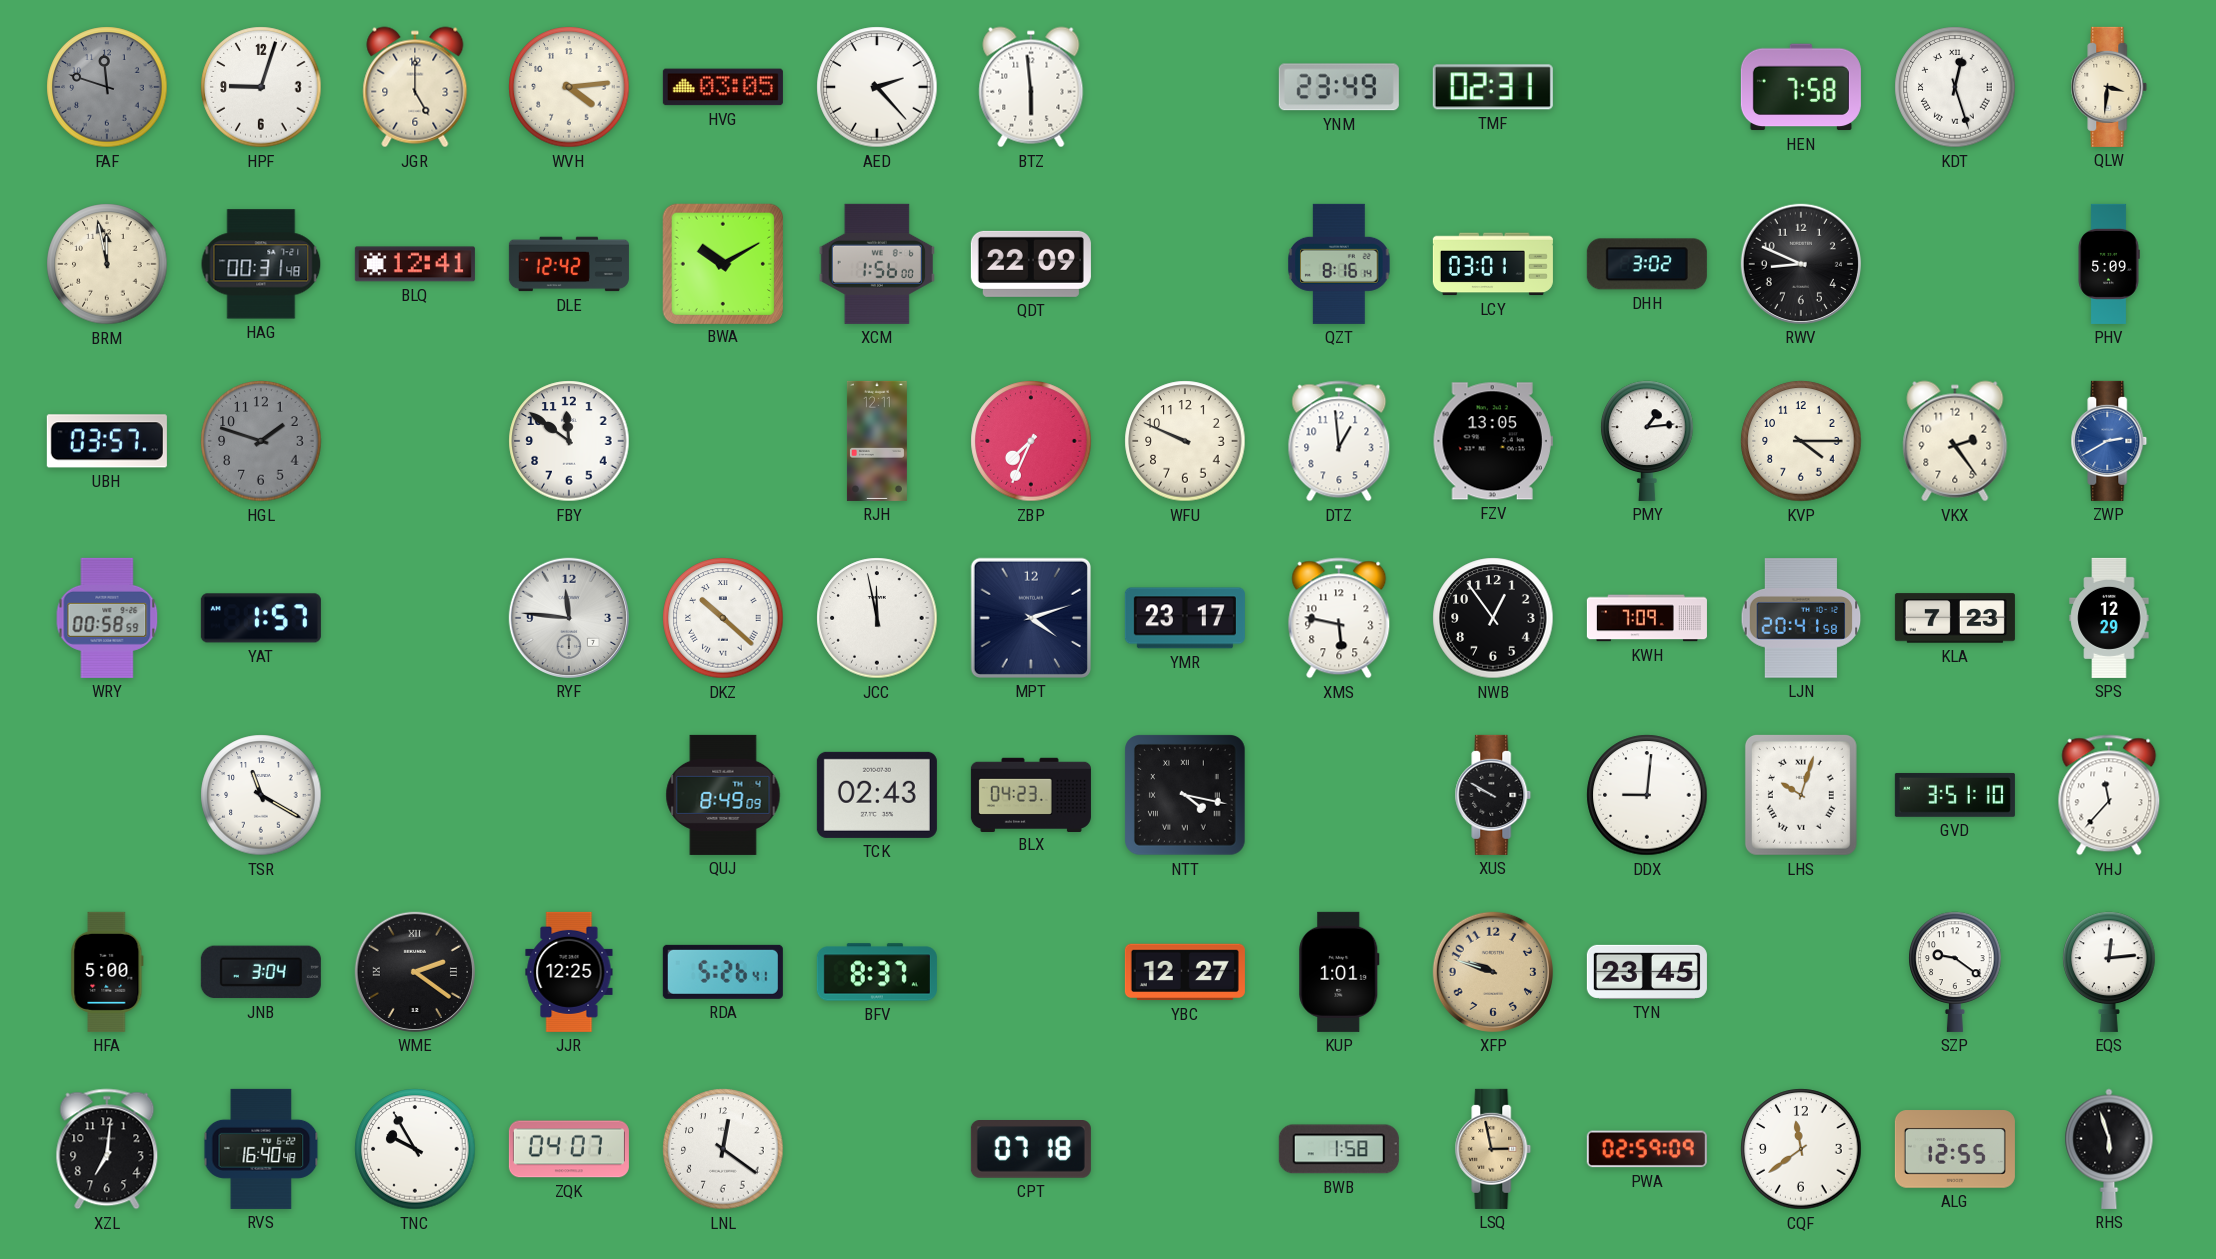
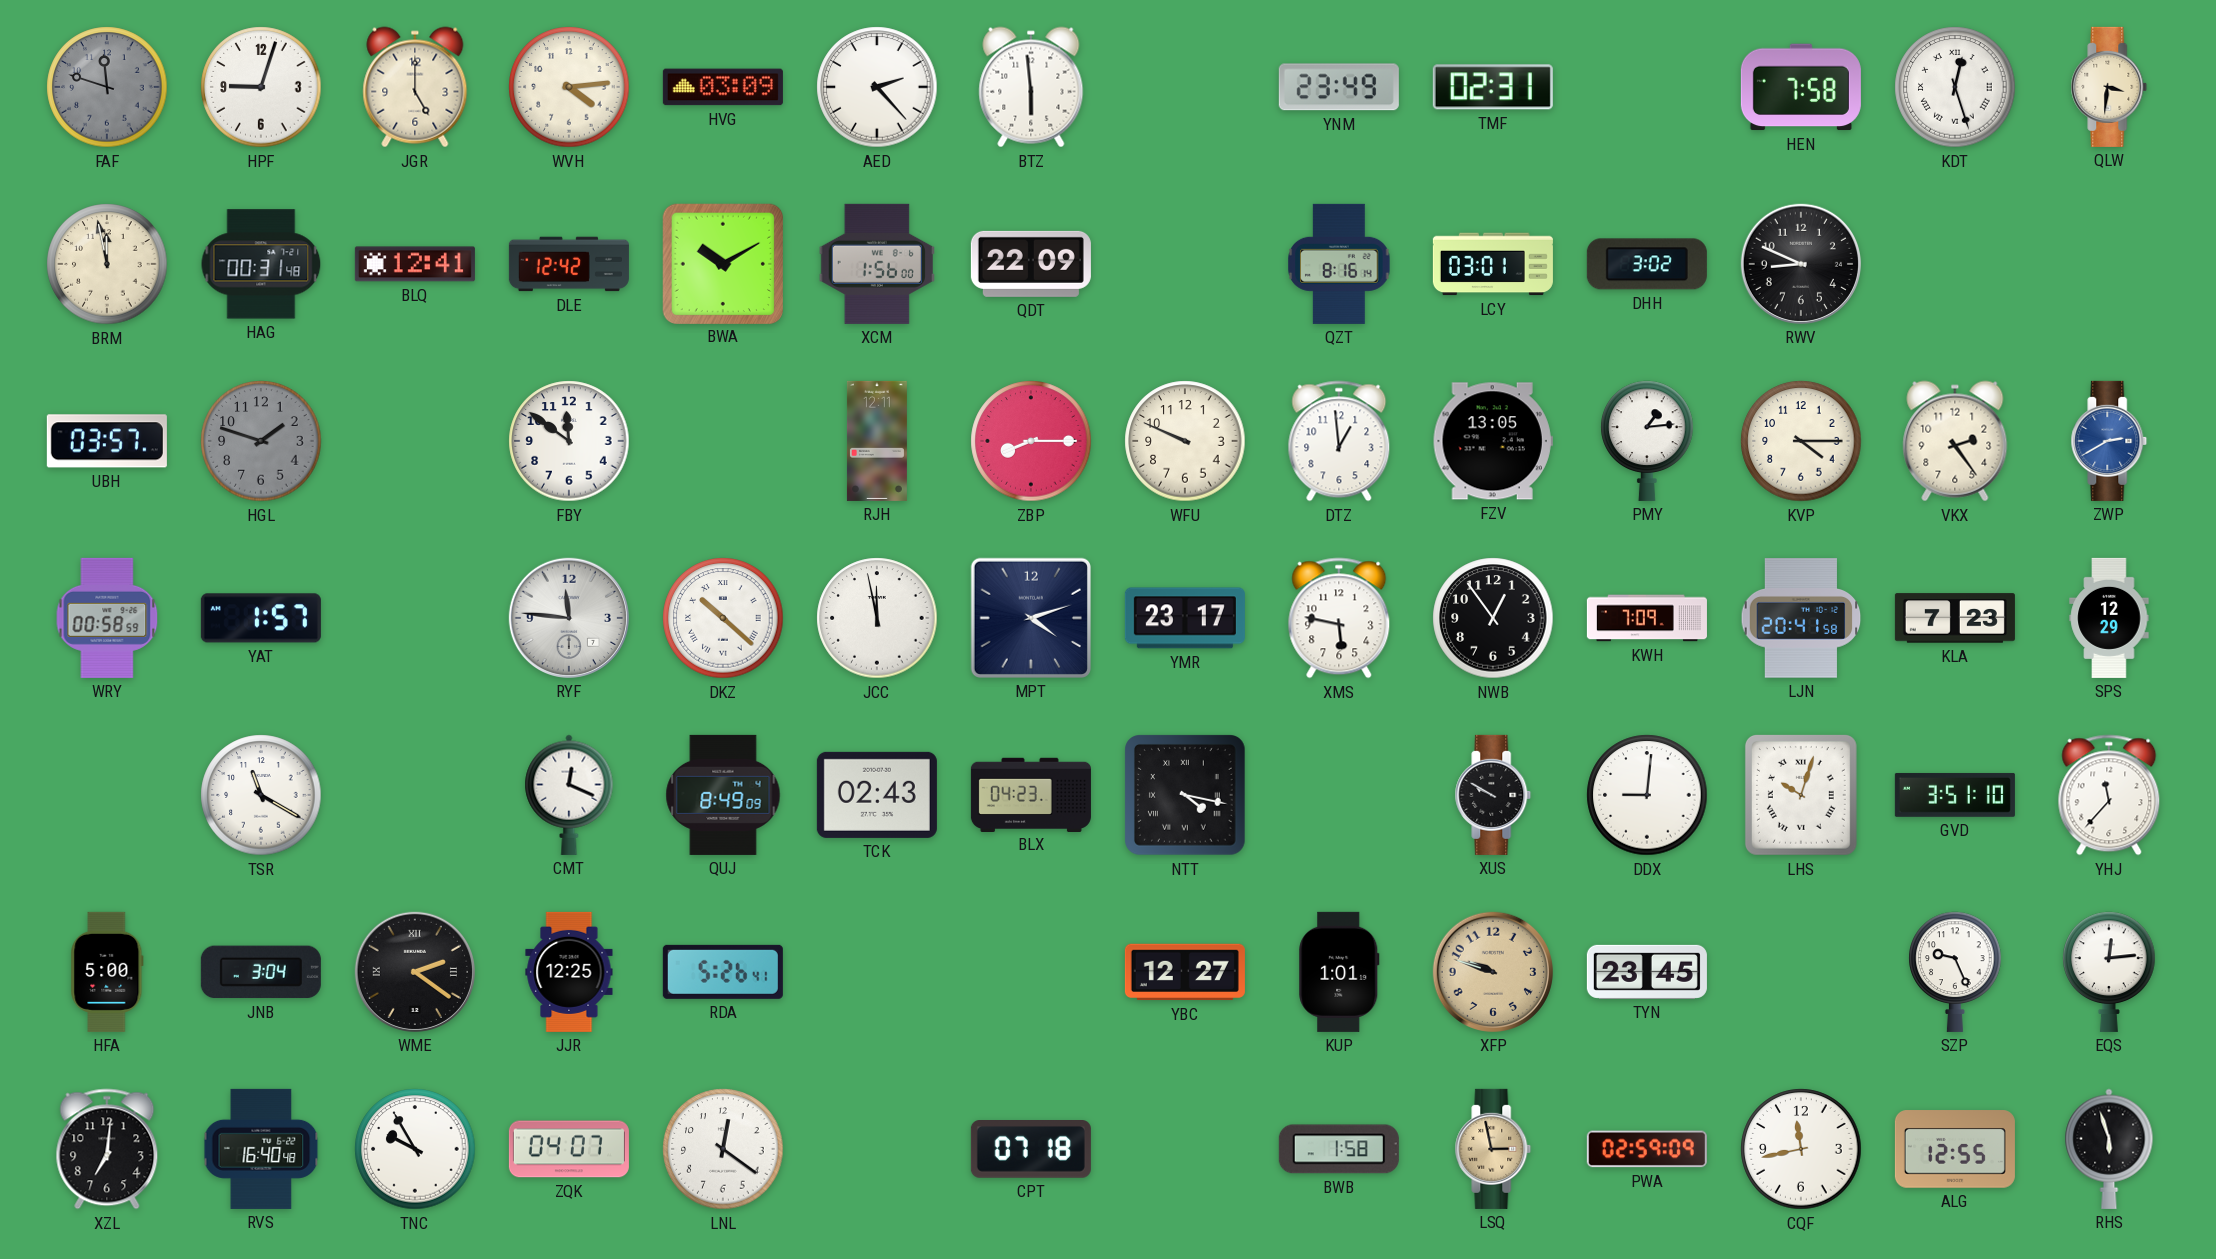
HVG: 03:05 -> 03:09
PHV: 5:09 -> none
ZBP: 7:34 -> 8:15
CMT: none -> 12:19
BFV: 8:37 -> none
SZP: 9:21 -> 9:26
CQF: 11:39 -> 11:43
